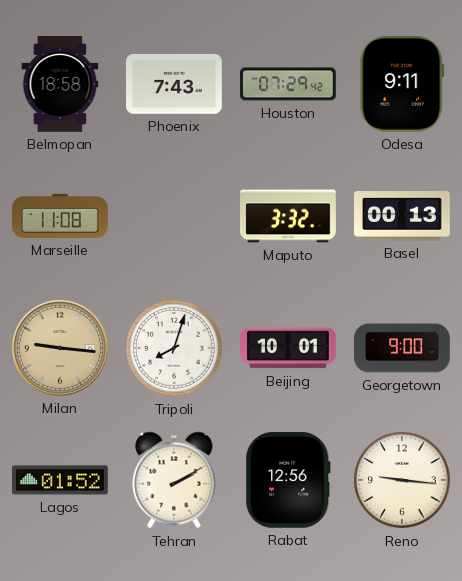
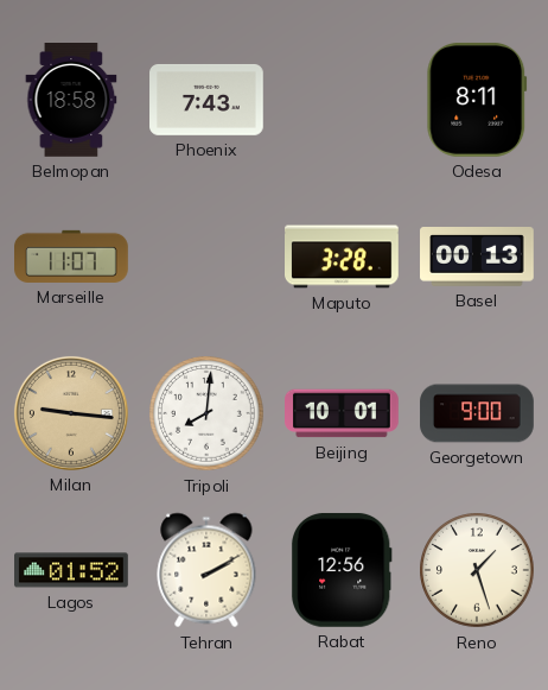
Houston: 07:29 -> none
Odesa: 9:11 -> 8:11
Marseille: 11:08 -> 11:07
Maputo: 3:32 -> 3:28
Tripoli: 8:03 -> 8:01
Reno: 9:16 -> 1:27
